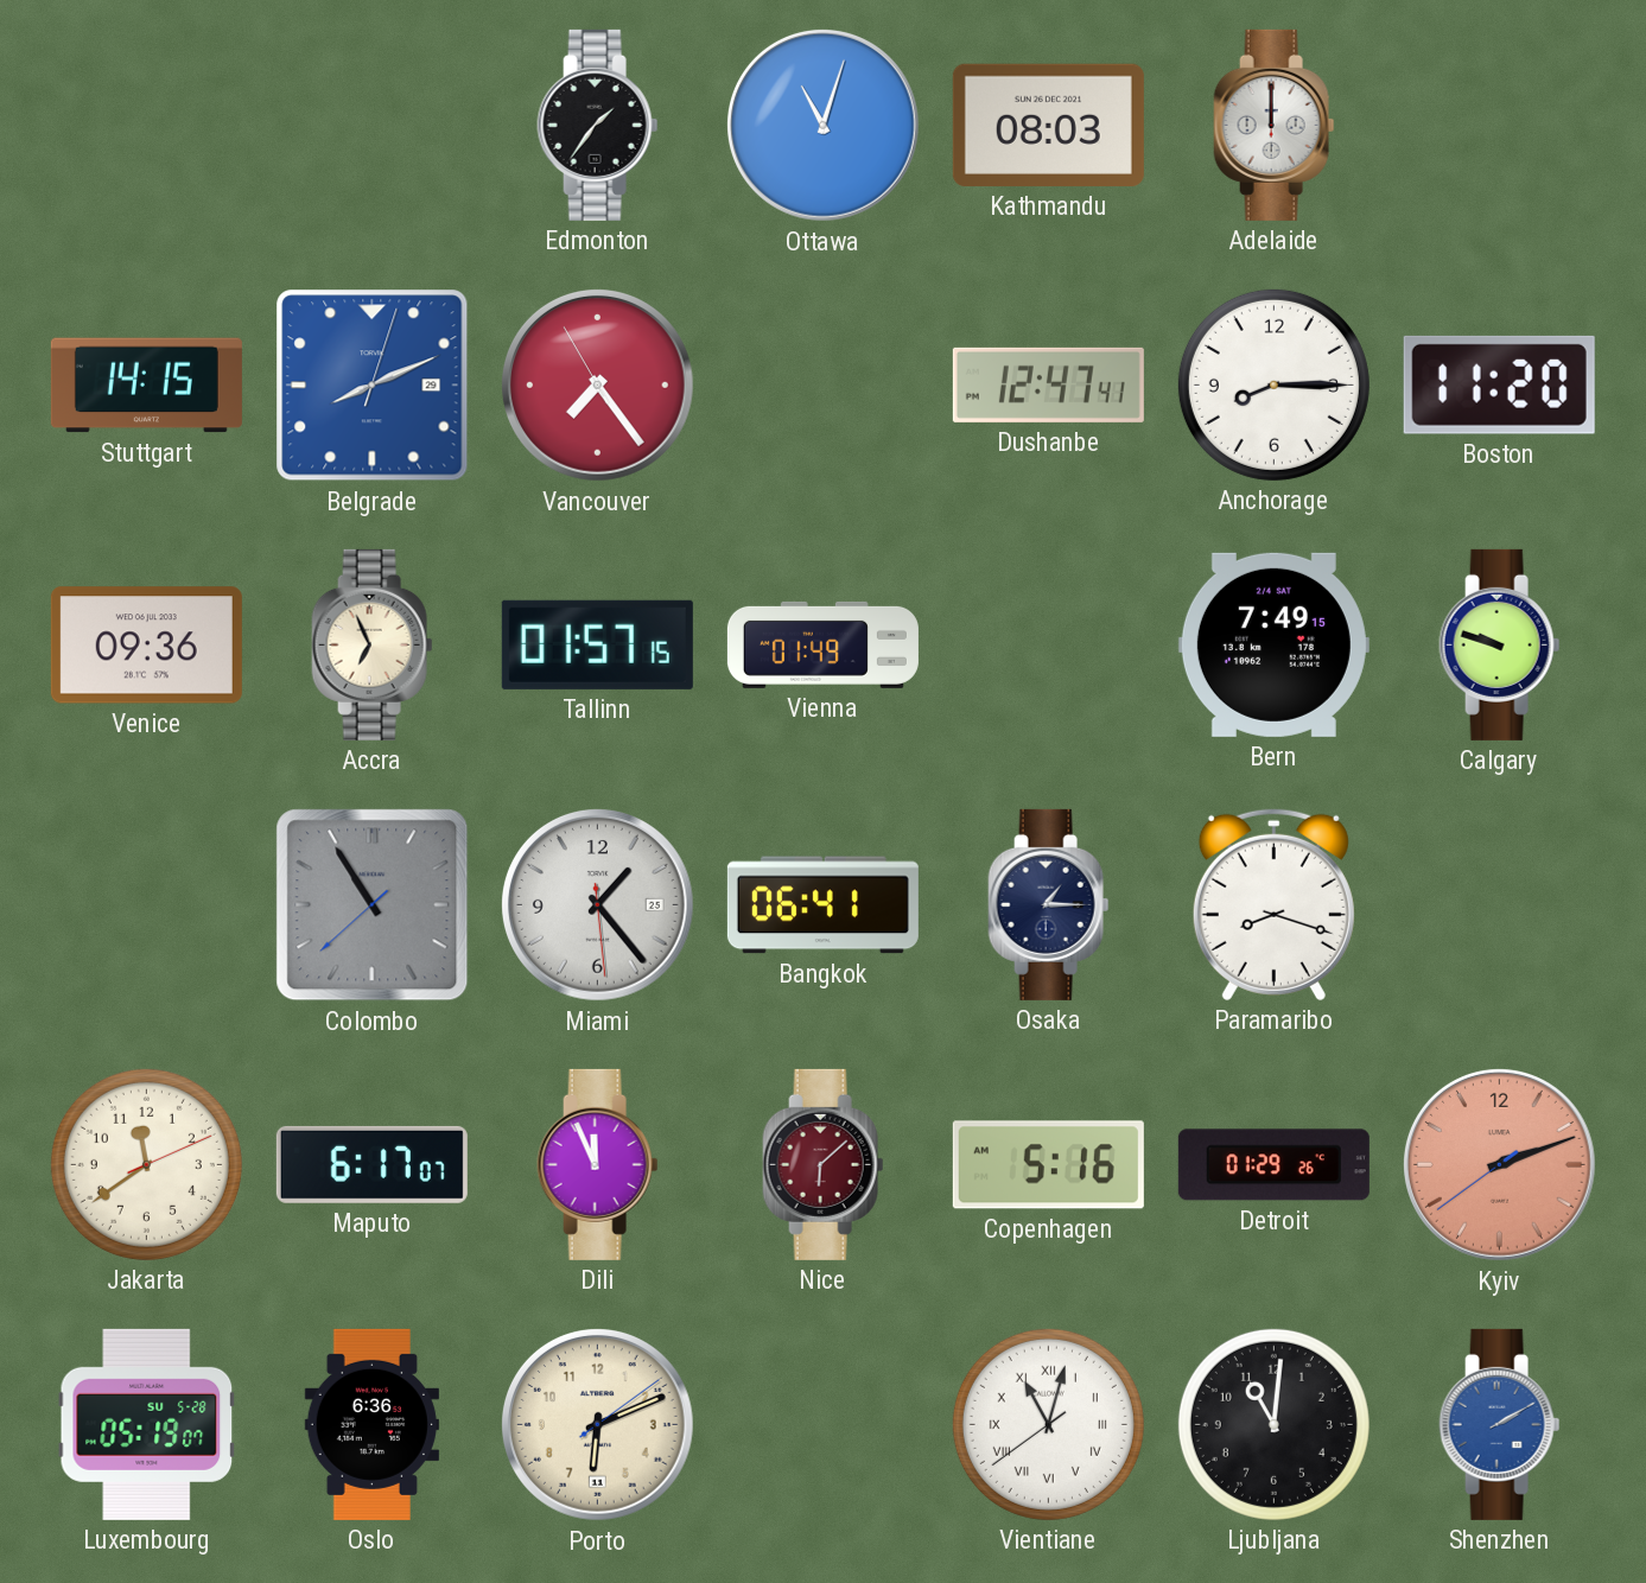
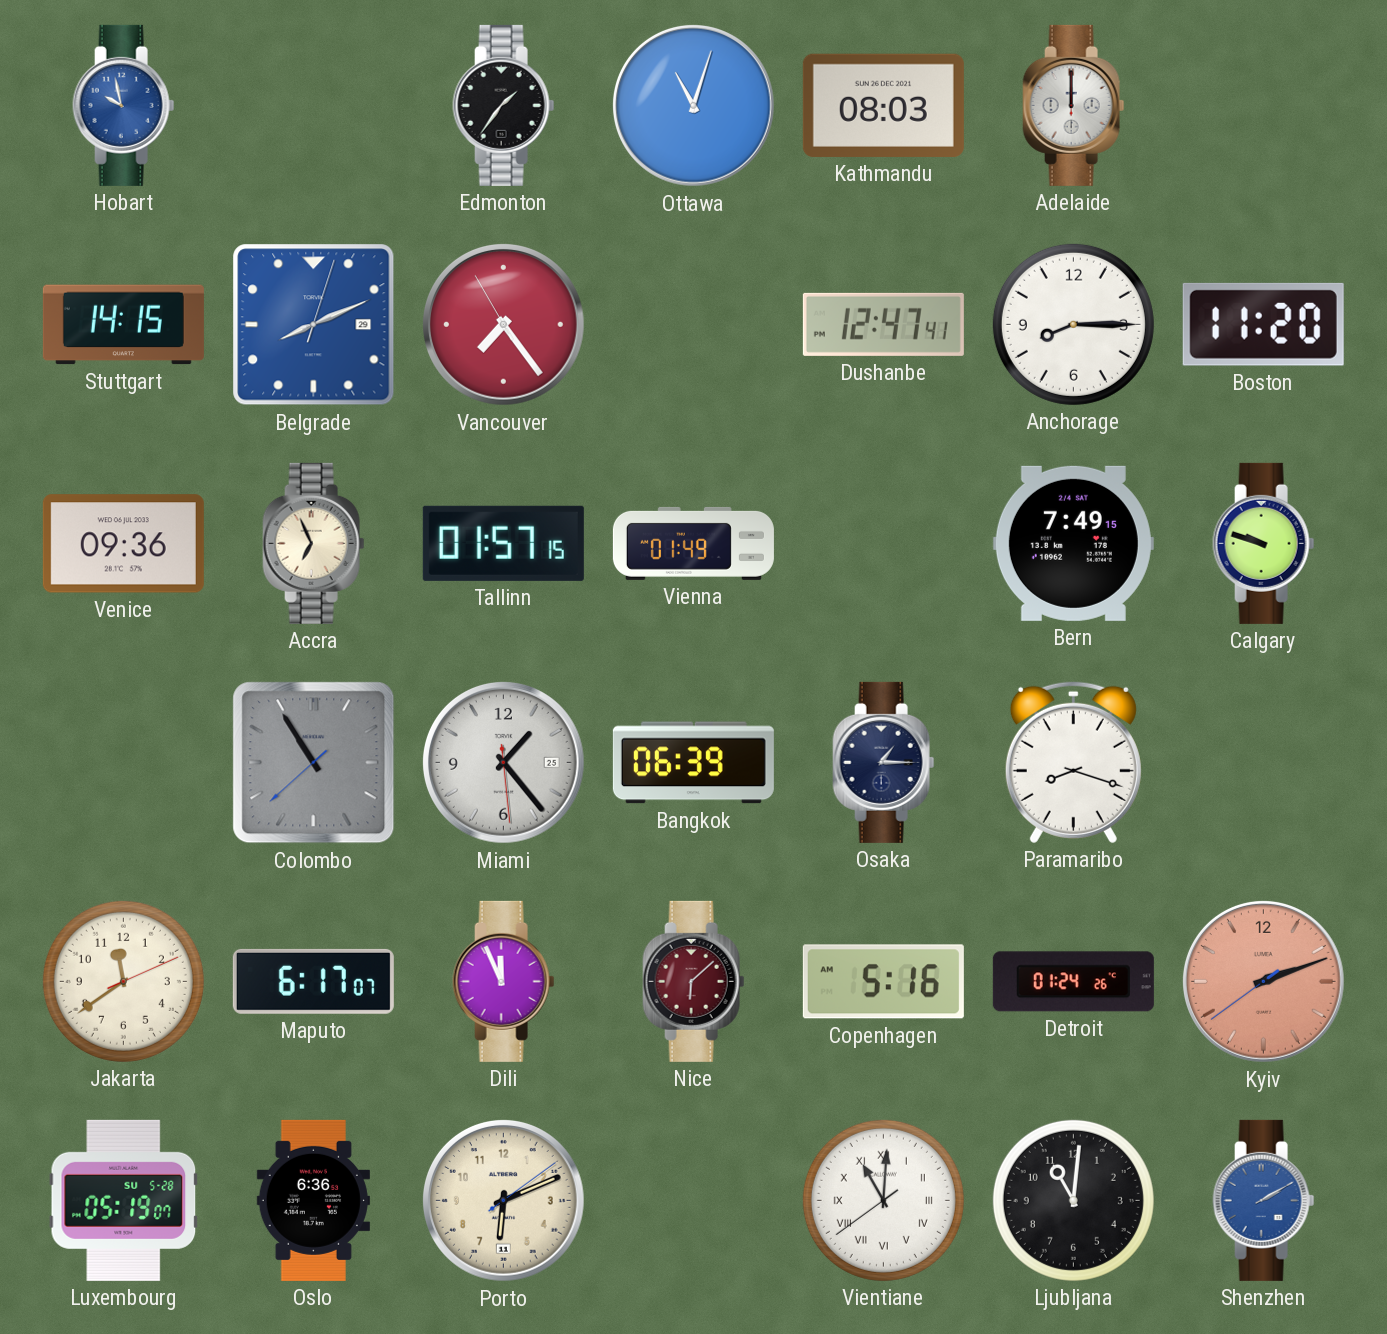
Hobart: none -> 9:58
Bangkok: 06:41 -> 06:39
Detroit: 01:29 -> 01:24
Vientiane: 11:02 -> 11:00
